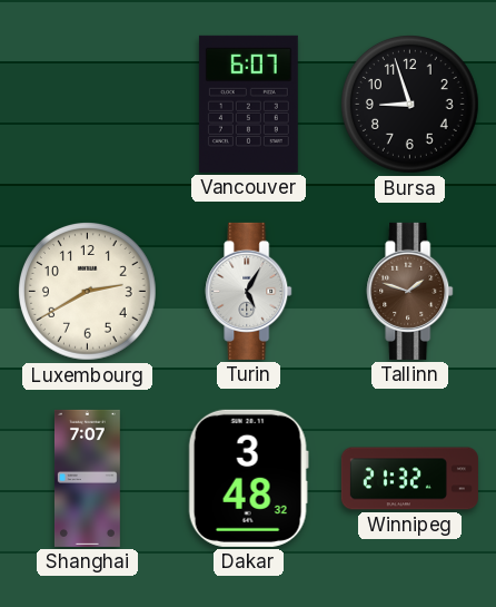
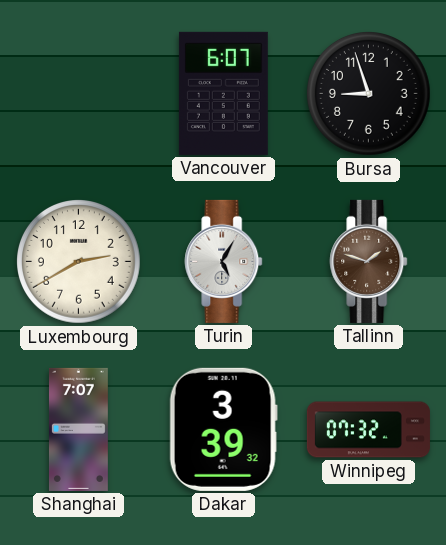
Dakar: 3:48 -> 3:39
Winnipeg: 21:32 -> 07:32
